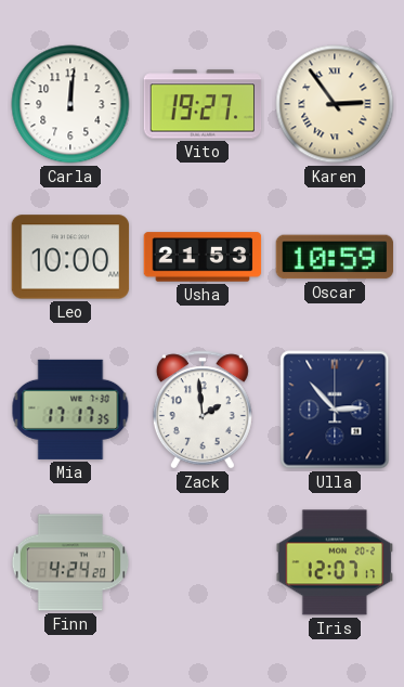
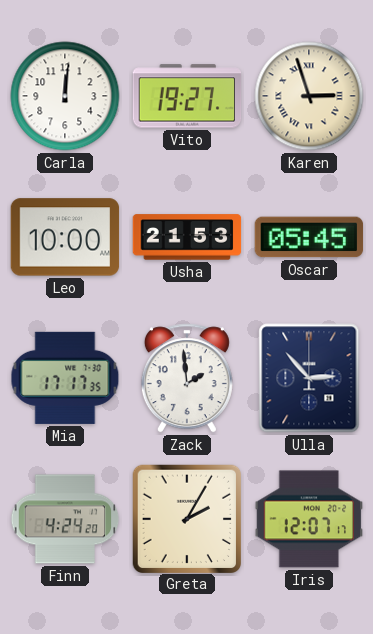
Karen: 2:54 -> 2:57
Oscar: 10:59 -> 05:45
Greta: none -> 2:05
